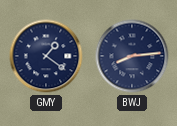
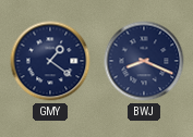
BWJ: 8:14 -> 8:19
